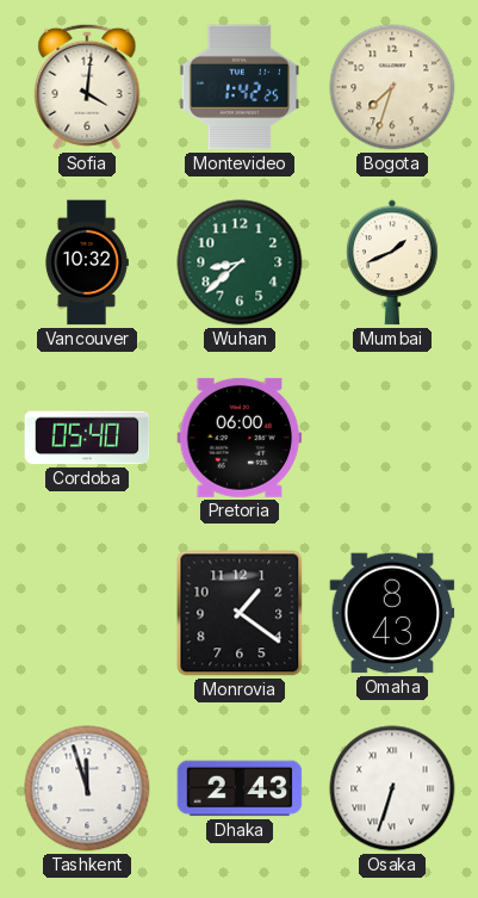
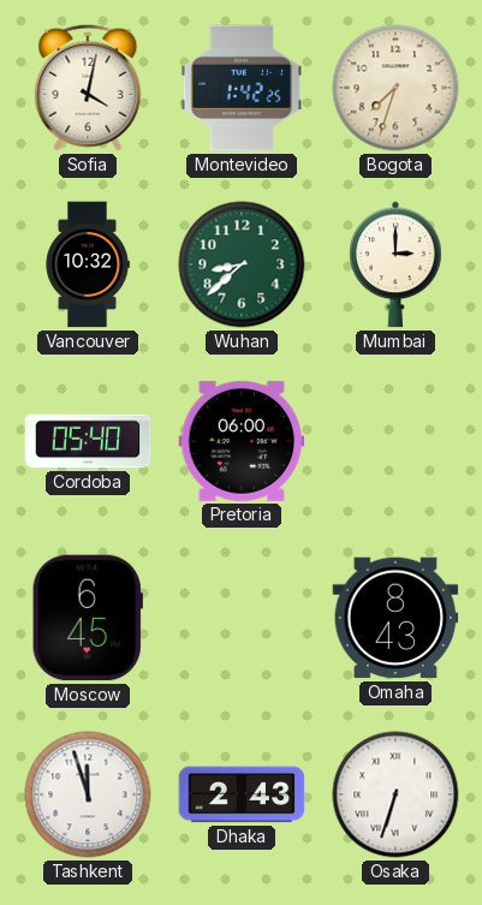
Sofia: 4:01 -> 4:02
Mumbai: 1:41 -> 3:00
Moscow: none -> 6:45
Monrovia: 1:21 -> none
